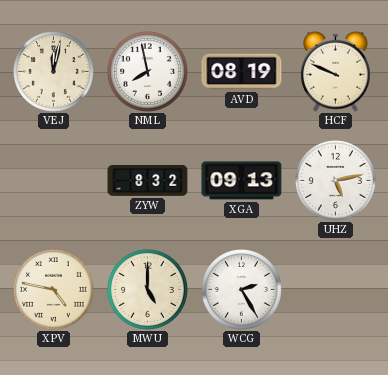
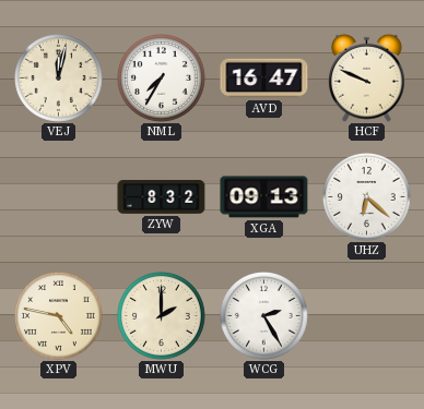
NML: 7:58 -> 7:35
AVD: 08:19 -> 16:47
UHZ: 5:13 -> 6:22
MWU: 5:00 -> 2:00
